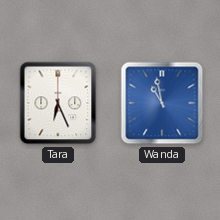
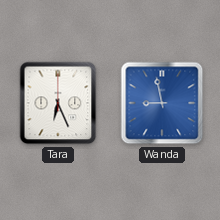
Wanda: 10:58 -> 8:58
